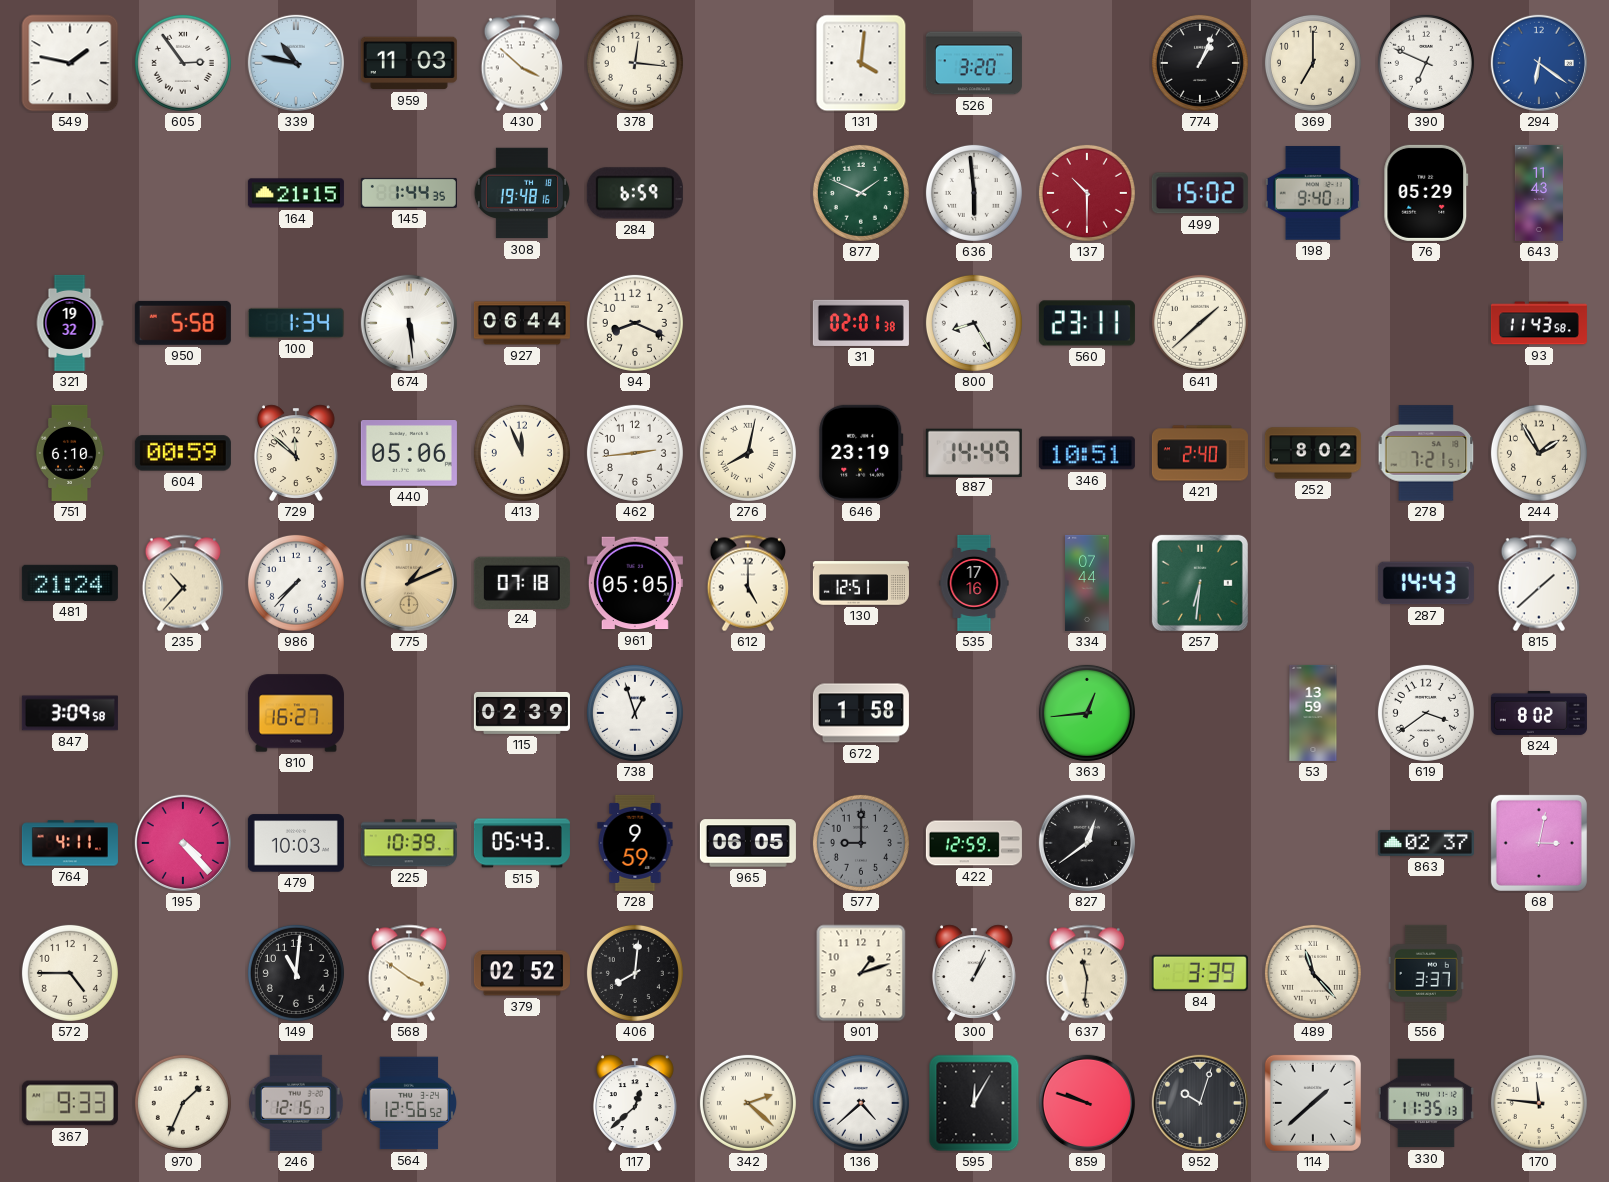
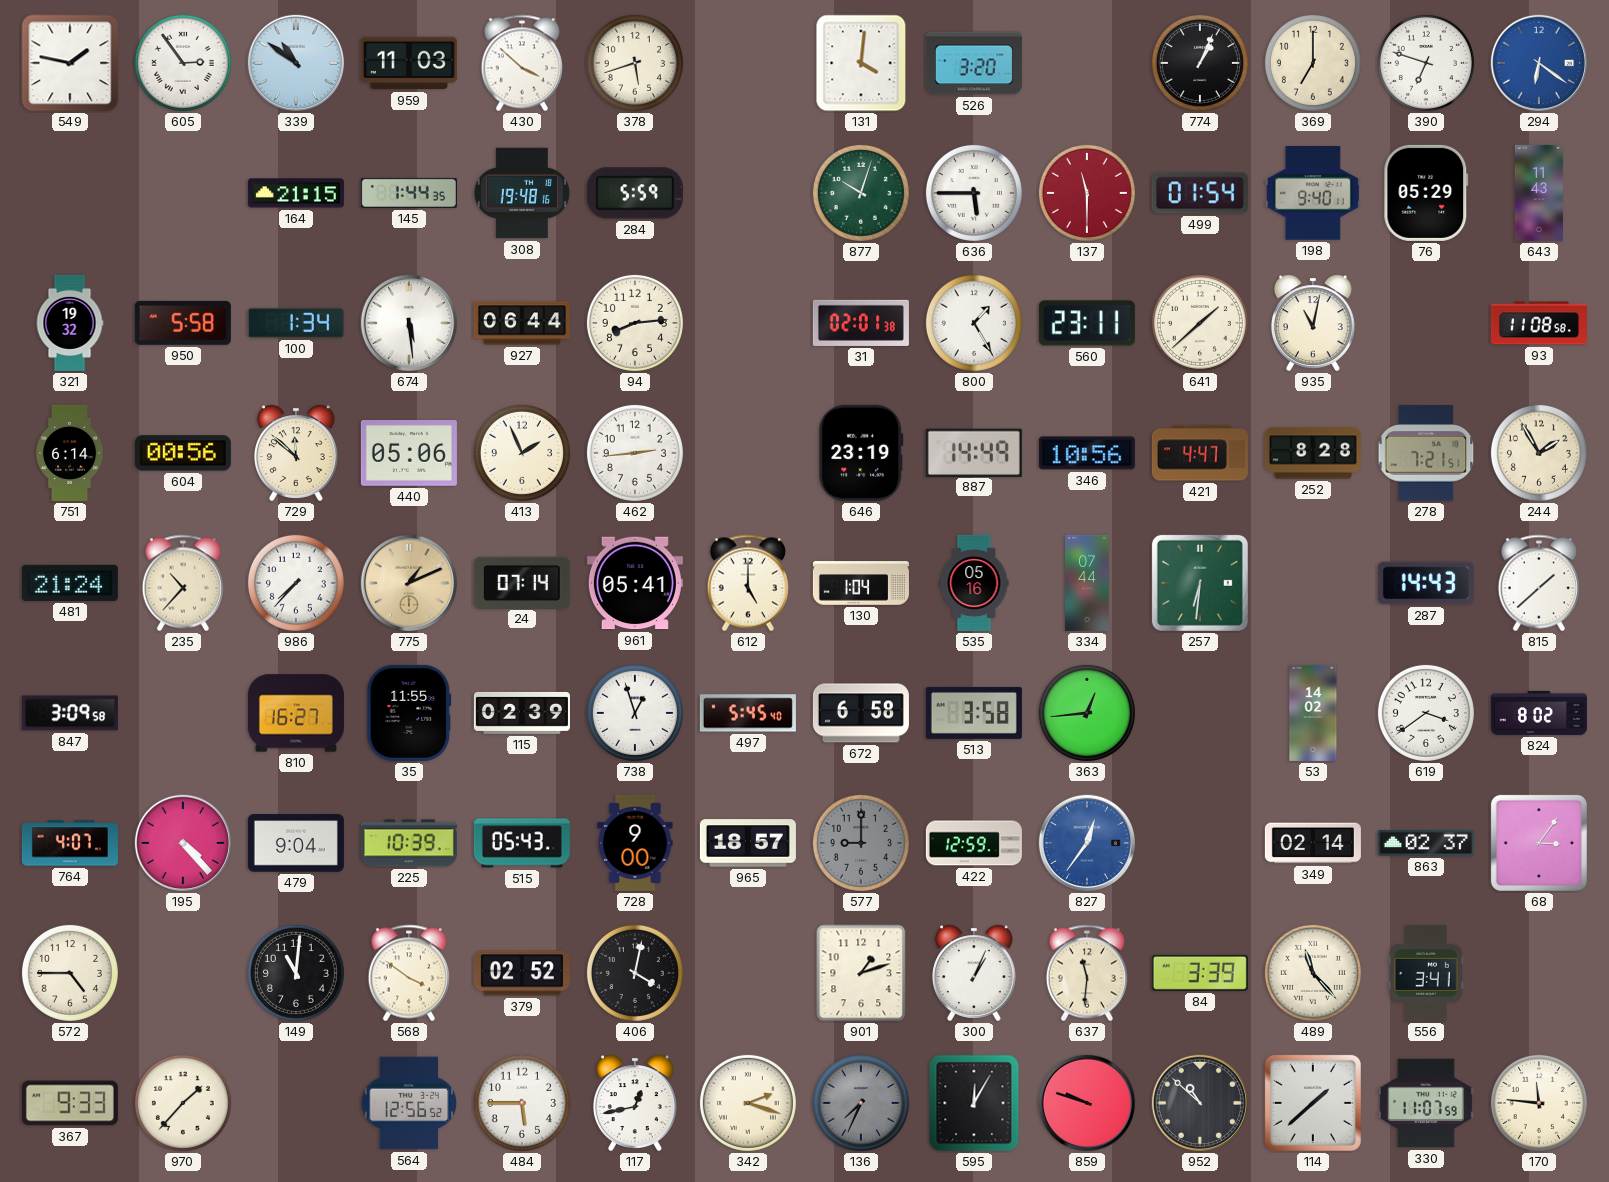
339: 10:47 -> 10:51
378: 12:16 -> 5:42
390: 6:49 -> 6:48
284: 6:59 -> 5:59
877: 1:49 -> 10:03
636: 5:59 -> 5:45
137: 10:30 -> 11:30
499: 15:02 -> 01:54
94: 8:19 -> 8:14
800: 8:25 -> 1:25
935: none -> 11:02
93: 11:43 -> 11:08
751: 6:10 -> 6:14
604: 00:59 -> 00:56
413: 11:56 -> 1:56
276: 8:02 -> none
346: 10:51 -> 10:56
421: 2:40 -> 4:47
252: 8:02 -> 8:28
24: 07:18 -> 07:14
961: 05:05 -> 05:41
130: 12:51 -> 1:04
535: 17:16 -> 05:16
35: none -> 11:55
497: none -> 5:45
672: 1:58 -> 6:58
513: none -> 3:58
53: 13:59 -> 14:02
764: 4:11 -> 4:07
479: 10:03 -> 9:04
728: 9:59 -> 9:00
965: 06:05 -> 18:57
827: 12:39 -> 12:36
827 dial: black -> blue
349: none -> 02:14
68: 3:02 -> 3:06
406: 8:01 -> 4:02
556: 3:37 -> 3:41
970: 1:34 -> 1:37
246: 12:15 -> none
484: none -> 5:45
117: 12:38 -> 12:43
342: 2:22 -> 2:18
136: 4:38 -> 7:34
136 dial: white -> grey
952: 10:03 -> 10:52
330: 11:35 -> 11:07
